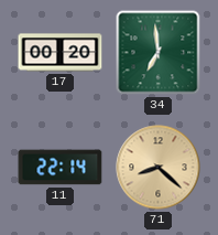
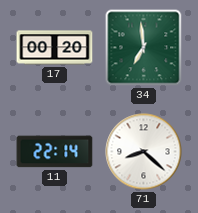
71 dial: champagne -> white
